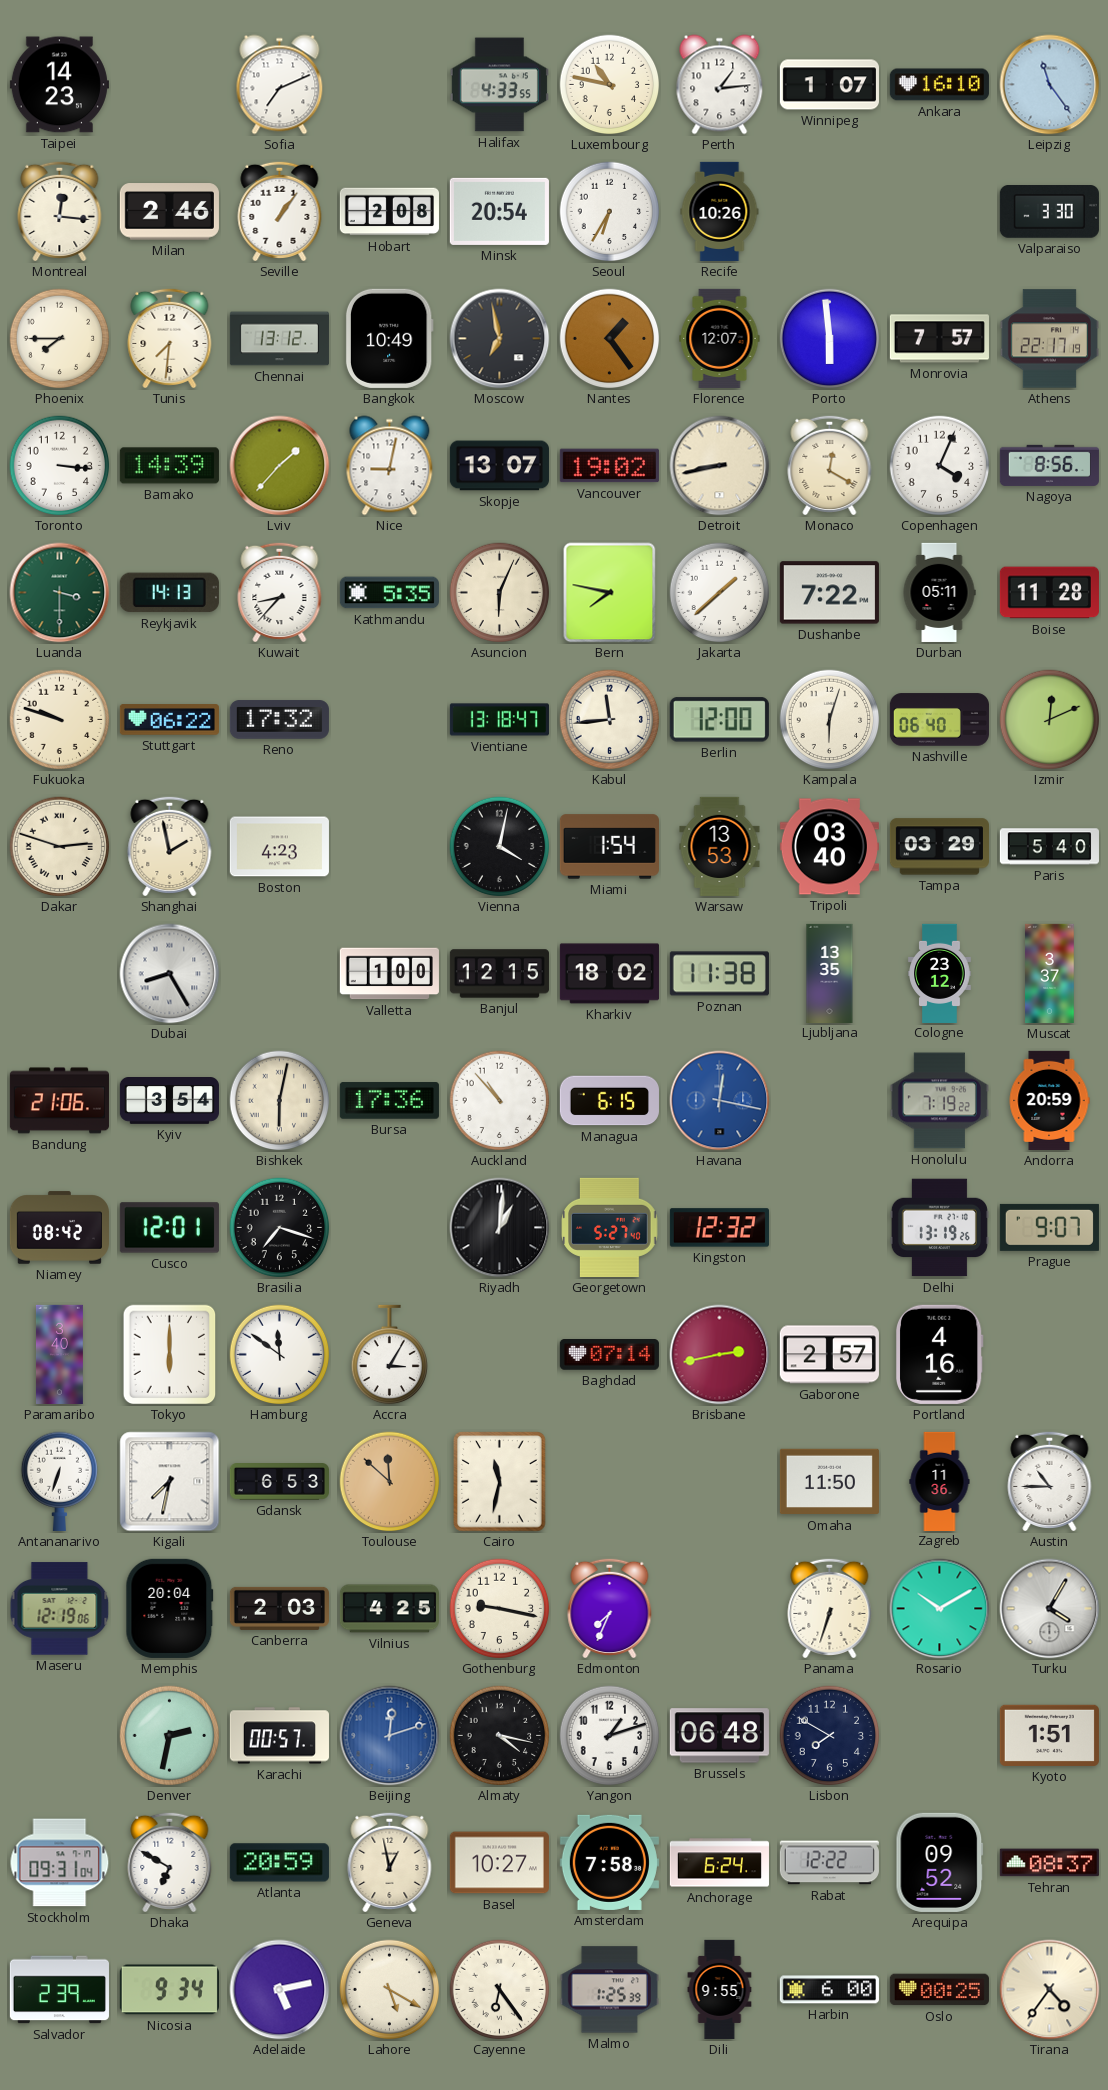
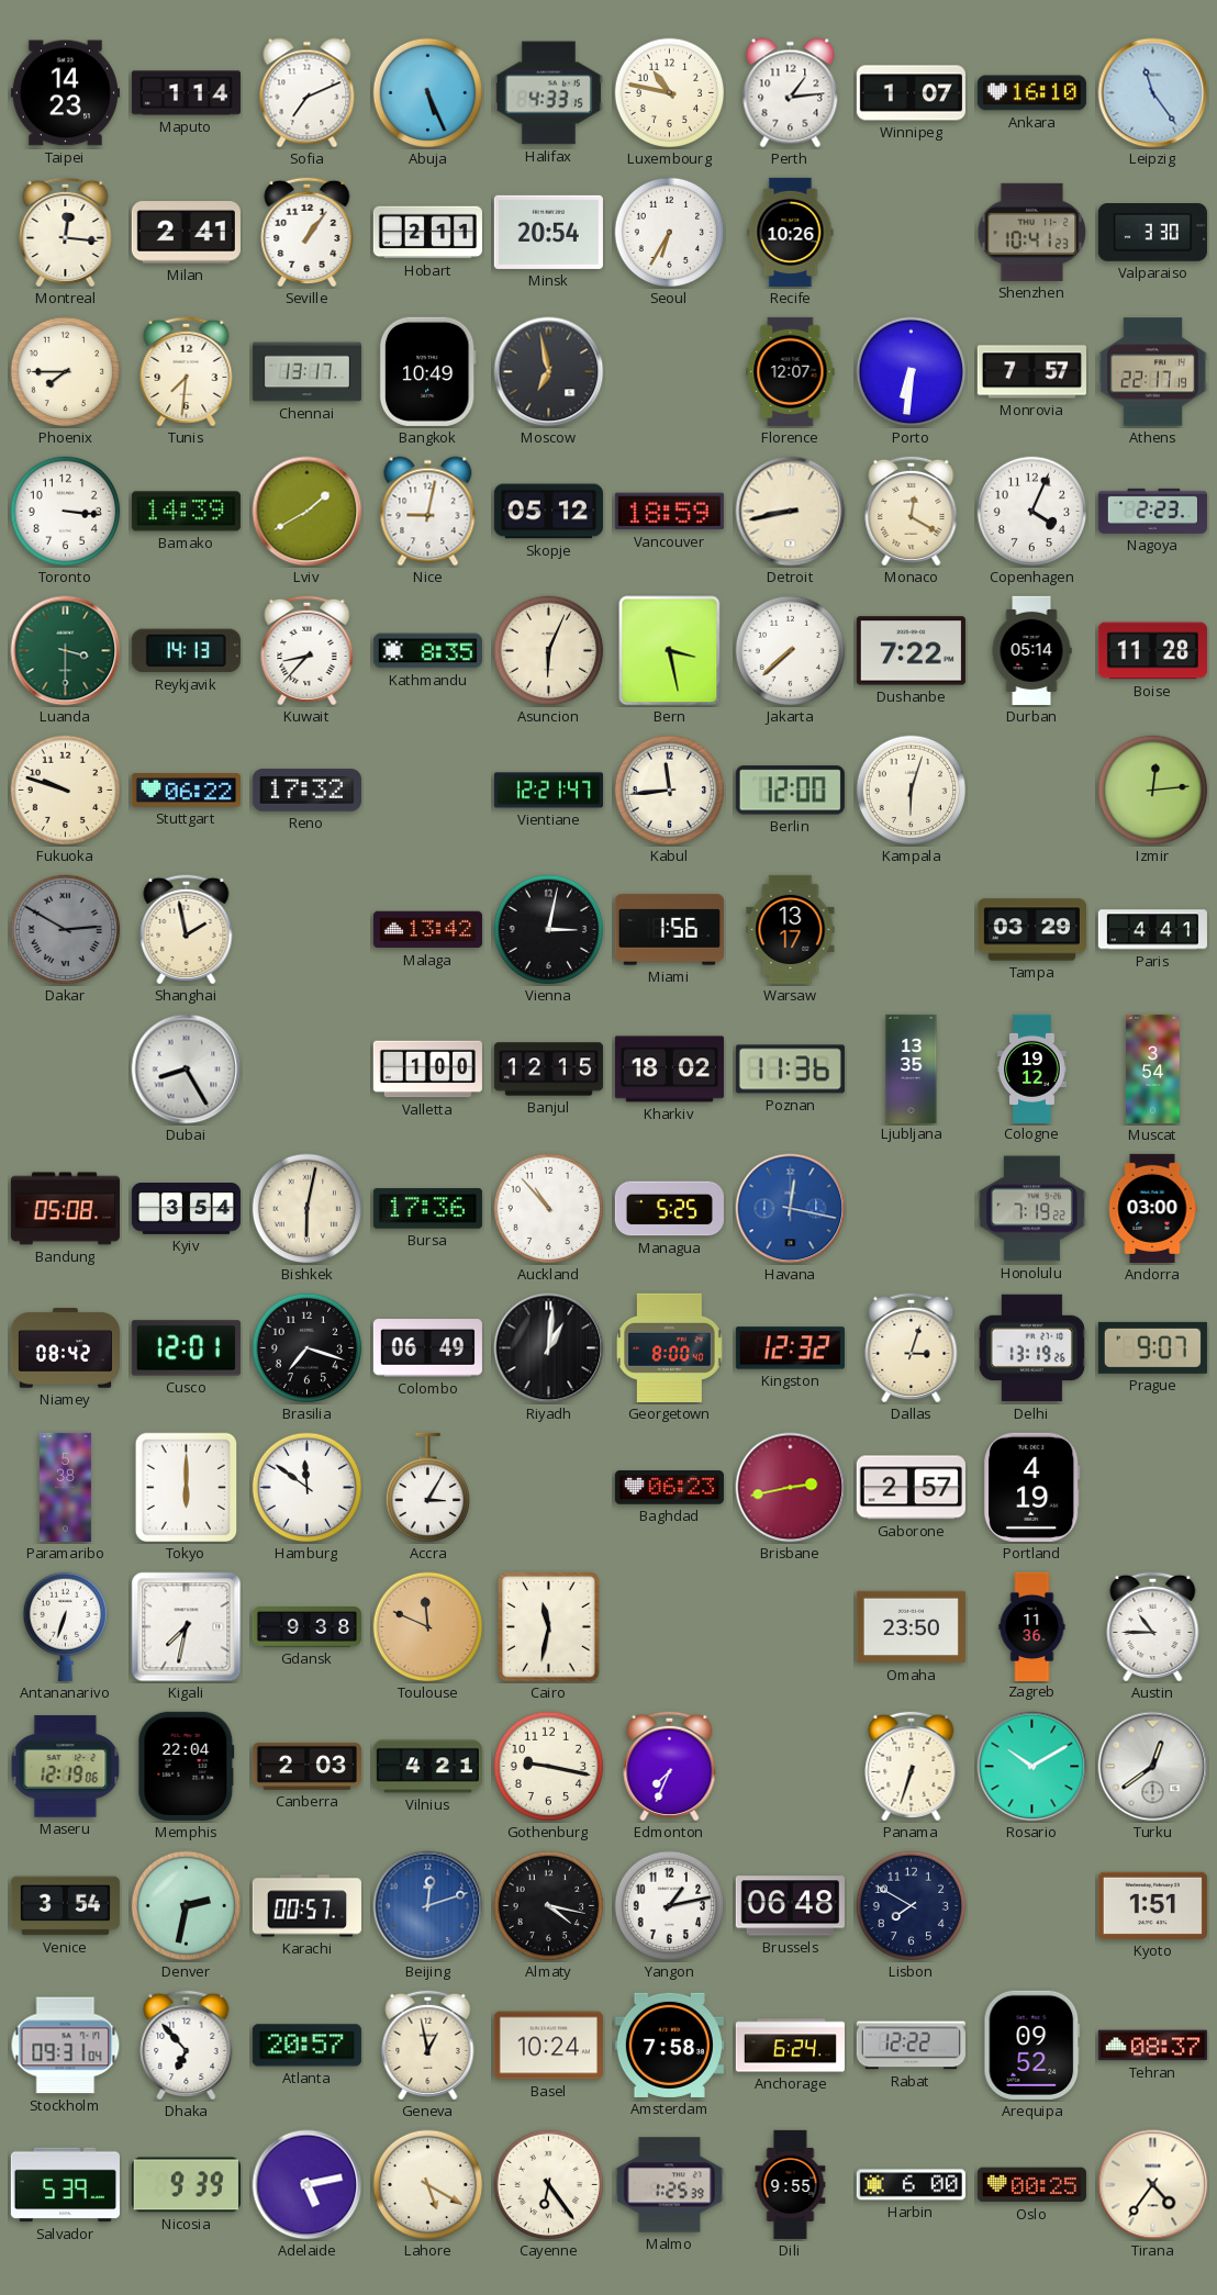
Maputo: none -> 1:14
Abuja: none -> 5:26
Halifax: 4:33:55 -> 4:33:15
Milan: 2:46 -> 2:41
Hobart: 2:08 -> 2:11
Shenzhen: none -> 10:41
Chennai: 13:12 -> 13:17
Nantes: 1:24 -> none
Porto: 5:59 -> 6:31
Lviv: 1:37 -> 1:40
Skopje: 13:07 -> 05:12
Vancouver: 19:02 -> 18:59
Nagoya: 8:56 -> 2:23
Kathmandu: 5:35 -> 8:35
Bern: 7:47 -> 3:28
Jakarta: 1:38 -> 7:38
Durban: 05:11 -> 05:14
Vientiane: 13:18 -> 12:21
Nashville: 06:40 -> none
Izmir: 12:11 -> 12:14
Dakar: 2:48 -> 2:50
Dakar dial: cream -> grey
Boston: 4:23 -> none
Malaga: none -> 13:42
Vienna: 4:02 -> 3:02
Miami: 1:54 -> 1:56
Warsaw: 13:53 -> 13:17
Tripoli: 03:40 -> none
Paris: 5:40 -> 4:41
Poznan: 11:38 -> 11:36
Cologne: 23:12 -> 19:12
Muscat: 3:37 -> 3:54
Bandung: 21:06 -> 05:08
Managua: 6:15 -> 5:25
Andorra: 20:59 -> 03:00
Colombo: none -> 06:49
Georgetown: 5:27 -> 8:00
Dallas: none -> 3:03
Paramaribo: 3:40 -> 5:38
Baghdad: 07:14 -> 06:23
Portland: 4:16 -> 4:19
Gdansk: 6:53 -> 9:38
Toulouse: 11:52 -> 11:49
Omaha: 11:50 -> 23:50
Memphis: 20:04 -> 22:04
Vilnius: 4:25 -> 4:21
Turku: 4:05 -> 12:39
Venice: none -> 3:54
Yangon: 1:12 -> 1:13
Dhaka: 6:50 -> 6:53
Atlanta: 20:59 -> 20:57
Basel: 10:27 -> 10:24
Salvador: 2:39 -> 5:39
Nicosia: 9:34 -> 9:39
